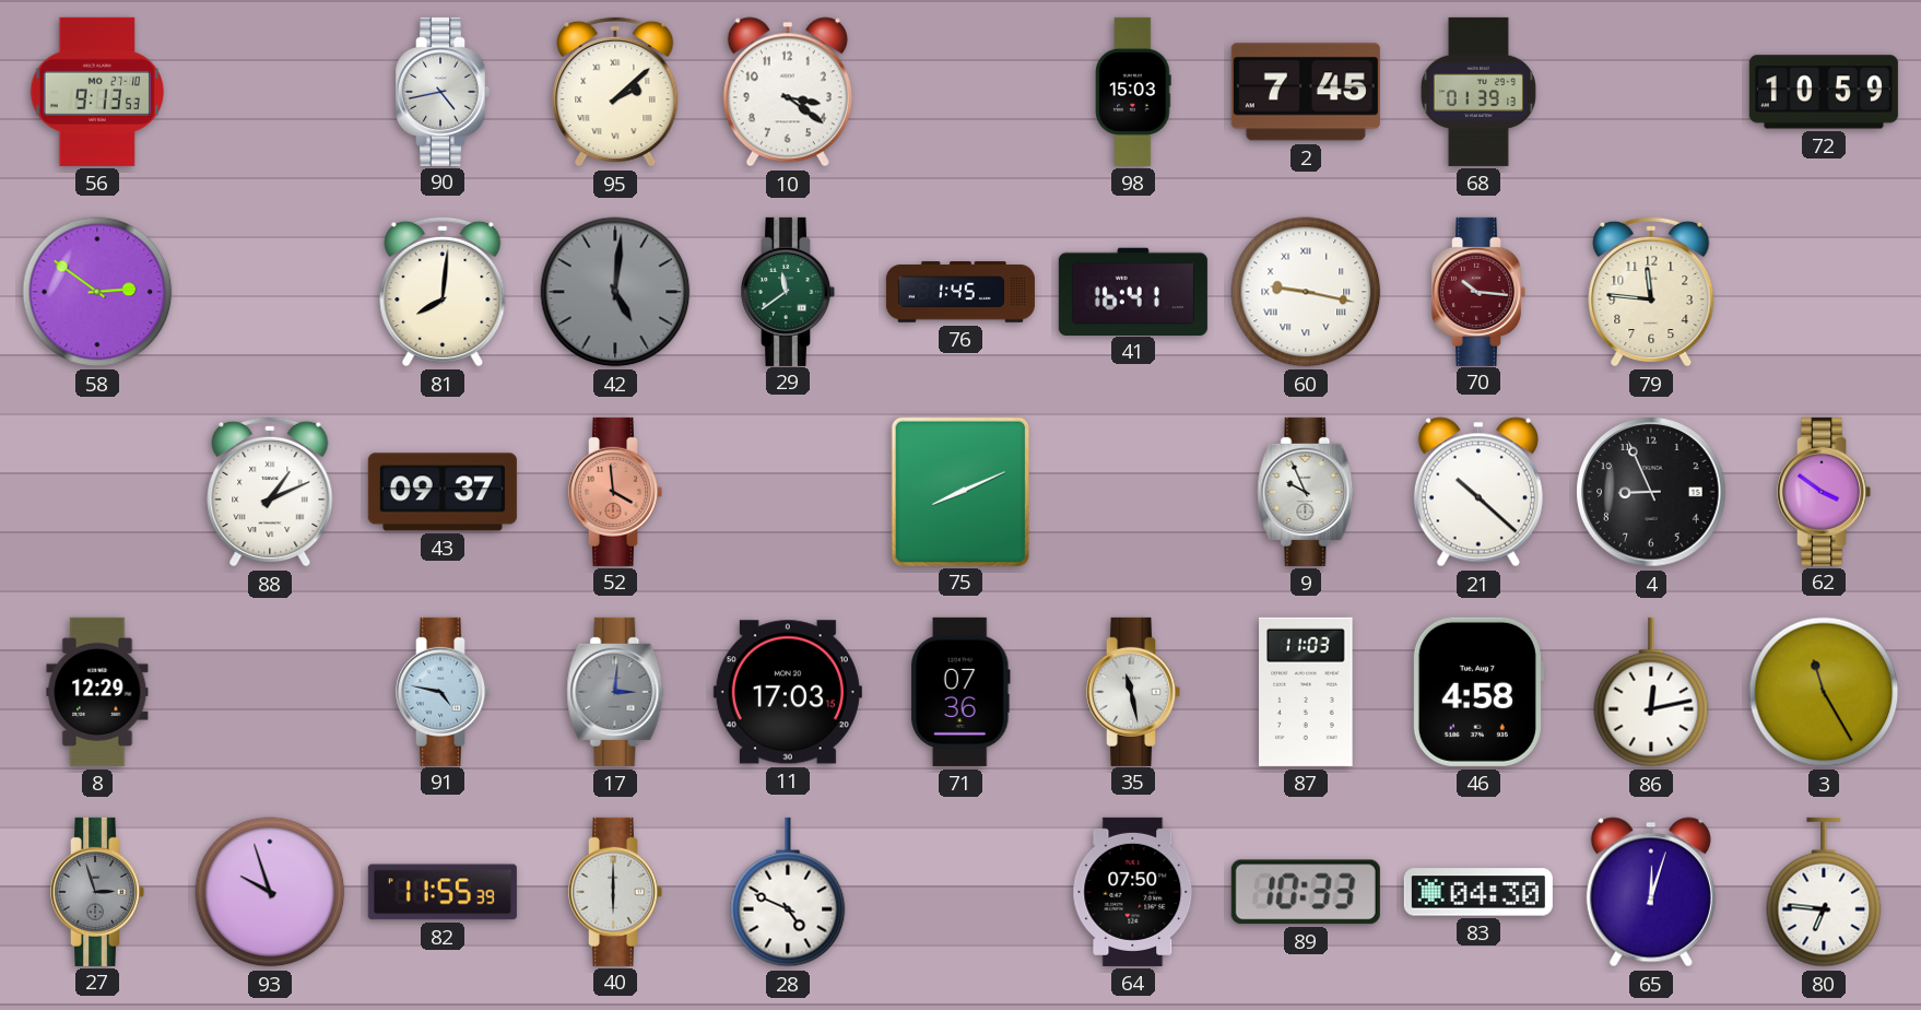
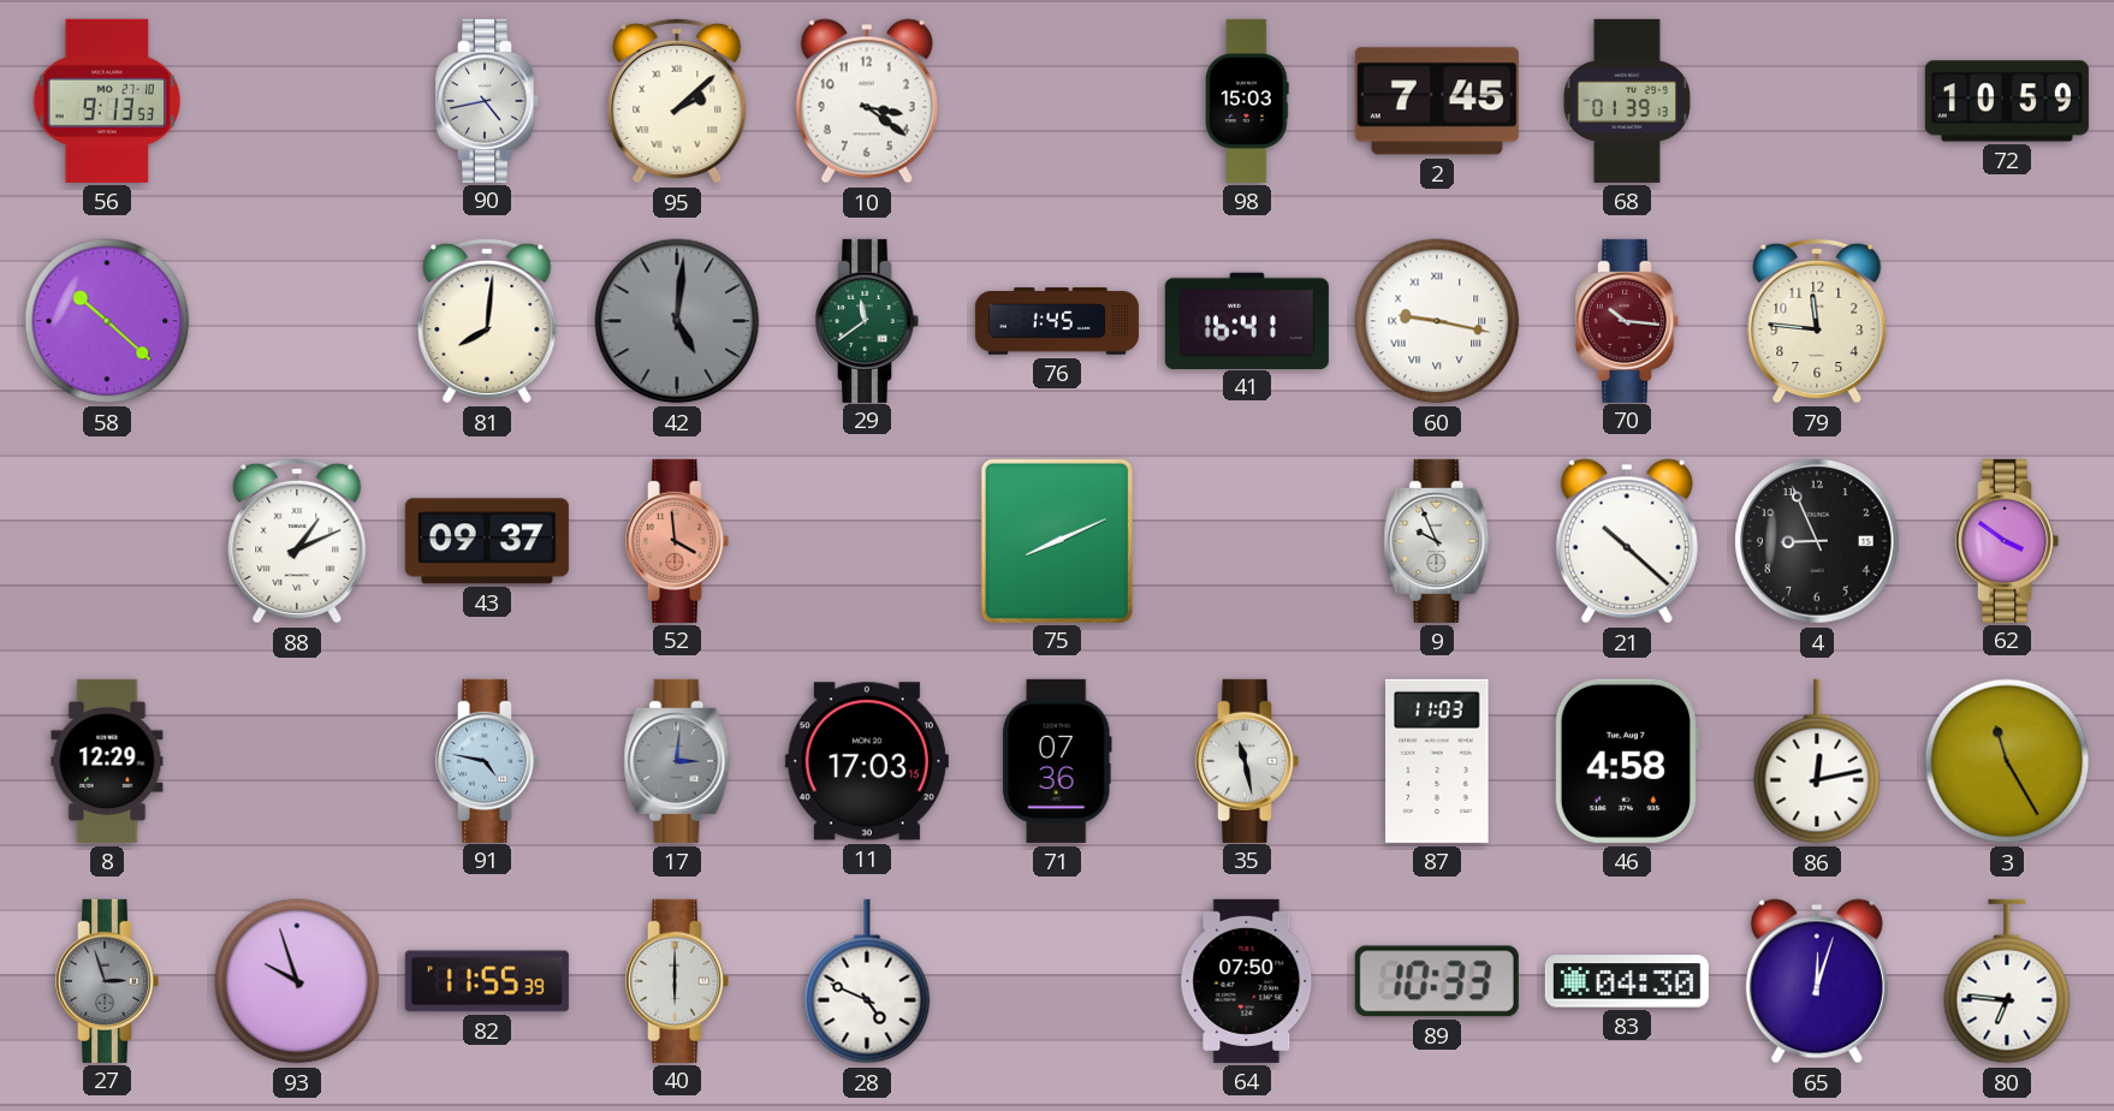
58: 2:51 -> 10:22
